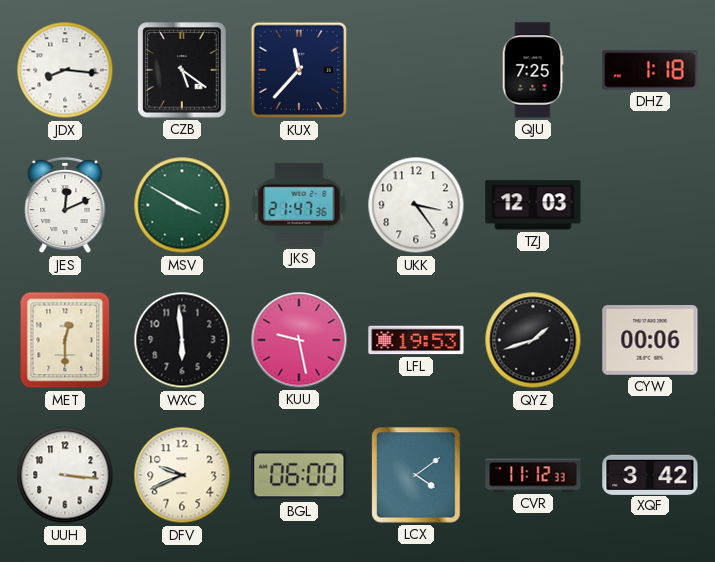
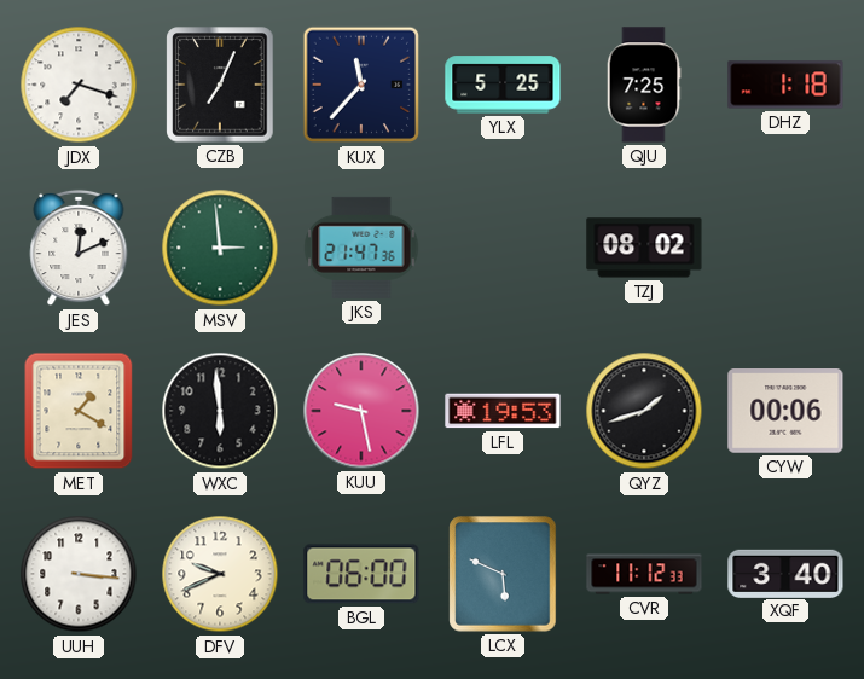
JDX: 8:16 -> 7:18
CZB: 5:21 -> 7:04
YLX: none -> 5:25
MSV: 3:50 -> 2:59
UKK: 3:24 -> none
TZJ: 12:03 -> 08:02
MET: 12:30 -> 1:20
LCX: 4:09 -> 5:49
XQF: 3:42 -> 3:40
